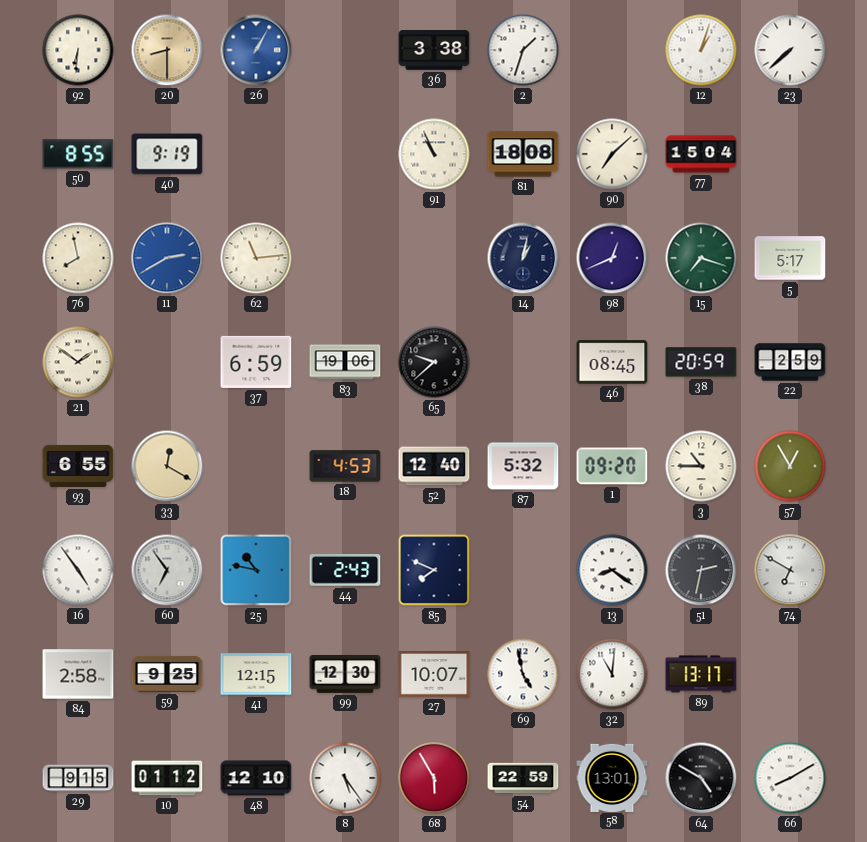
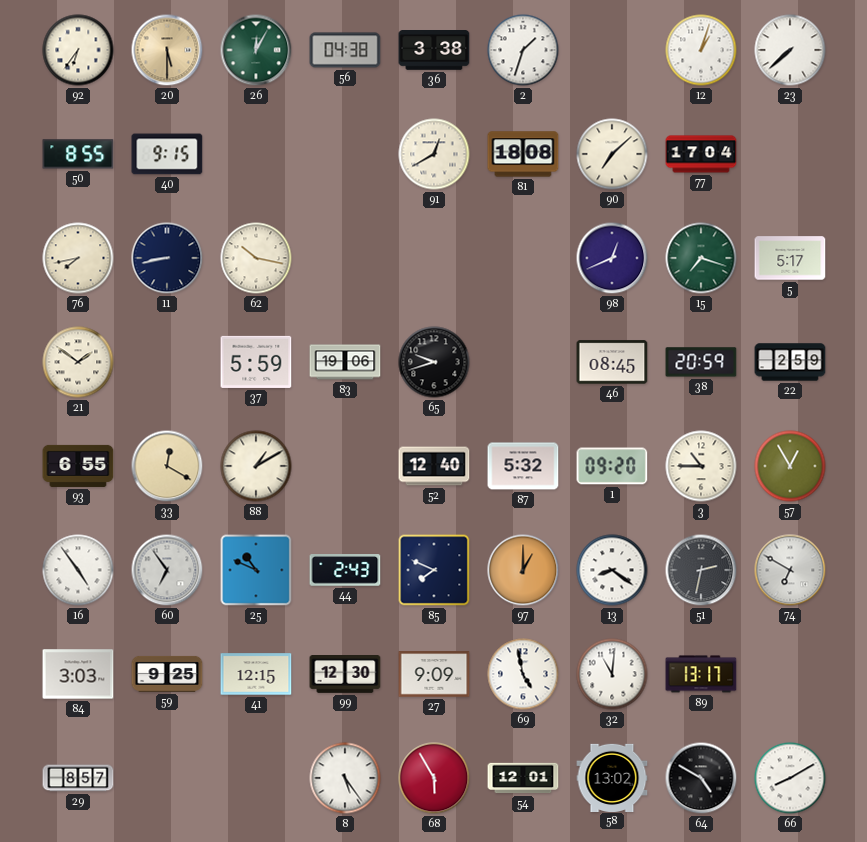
92: 6:31 -> 6:36
20: 8:30 -> 5:30
26: 1:05 -> 12:05
26 dial: blue -> green
56: none -> 04:38
40: 9:19 -> 9:15
91: 10:56 -> 12:40
77: 15:04 -> 17:04
76: 7:58 -> 7:43
11: 2:40 -> 8:43
11 dial: blue -> navy
62: 11:14 -> 10:17
14: 1:02 -> none
37: 6:59 -> 5:59
65: 9:38 -> 9:42
88: none -> 1:10
18: 4:53 -> none
25: 10:47 -> 10:49
97: none -> 1:00
84: 2:58 -> 3:03
27: 10:07 -> 9:09
29: 9:15 -> 8:57
10: 01:12 -> none
48: 12:10 -> none
54: 22:59 -> 12:01
58: 13:01 -> 13:02
